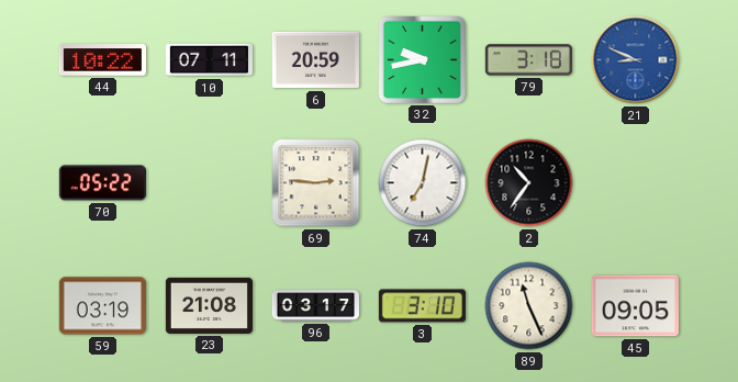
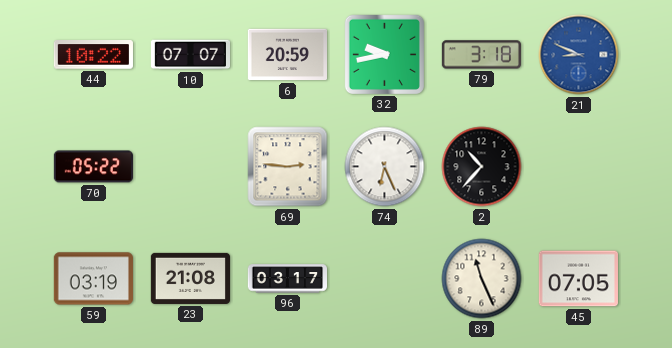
10: 07:11 -> 07:07
74: 7:02 -> 6:26
2: 10:36 -> 10:37
3: 3:10 -> none
45: 09:05 -> 07:05
